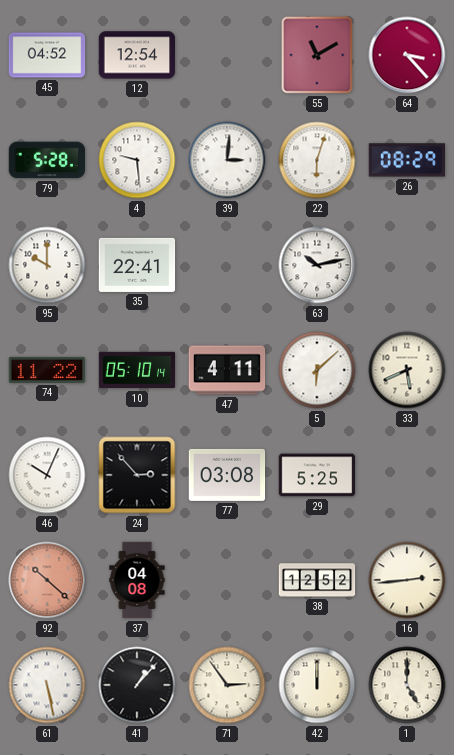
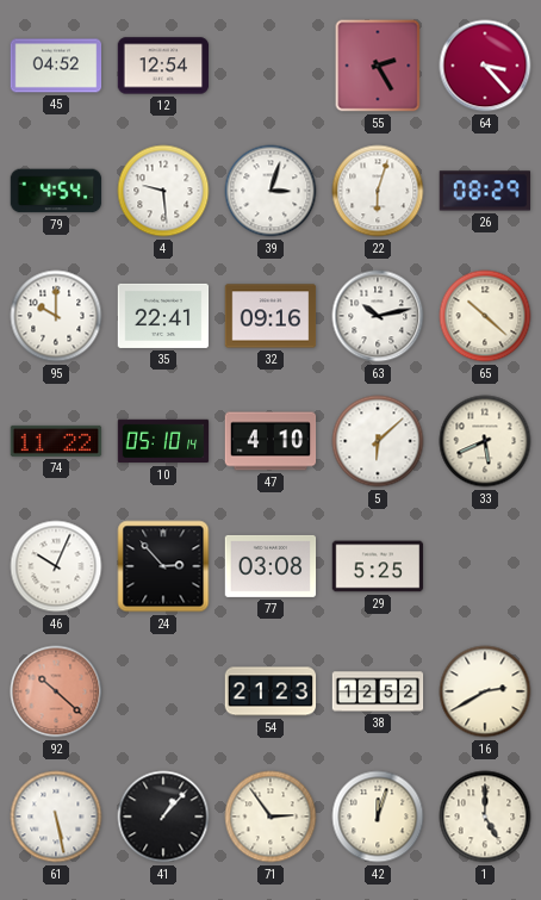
55: 11:10 -> 2:25
79: 5:28 -> 4:54
39: 3:01 -> 3:03
32: none -> 09:16
65: none -> 10:22
47: 4:11 -> 4:10
37: 04:08 -> none
54: none -> 21:23
16: 2:44 -> 2:40
42: 12:00 -> 12:03
